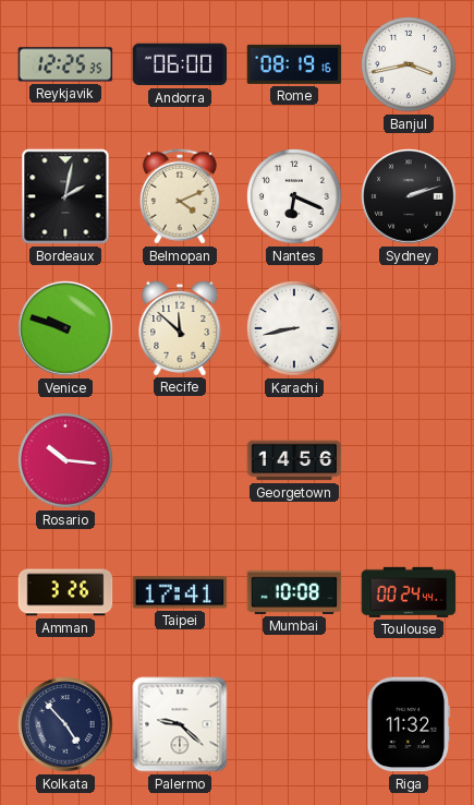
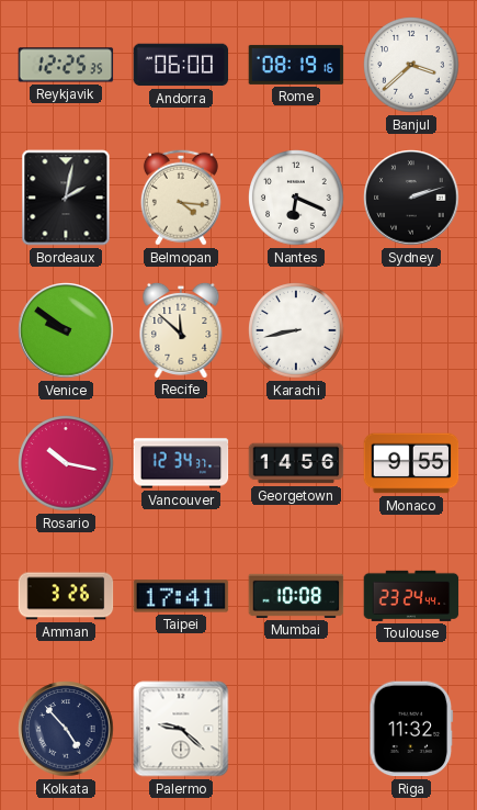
Banjul: 3:43 -> 3:38
Belmopan: 4:11 -> 4:16
Venice: 9:48 -> 9:51
Rosario: 10:16 -> 10:17
Vancouver: none -> 12:34
Monaco: none -> 9:55
Toulouse: 00:24 -> 23:24
